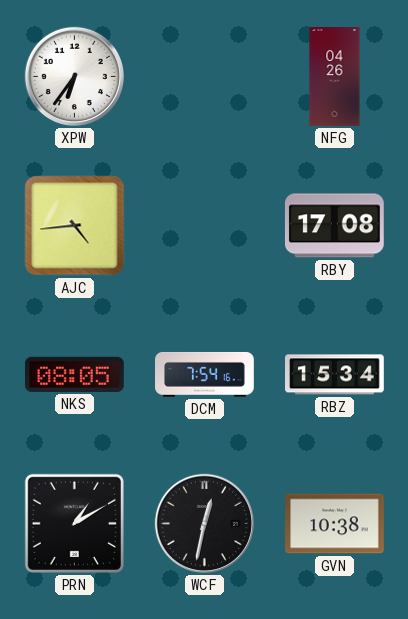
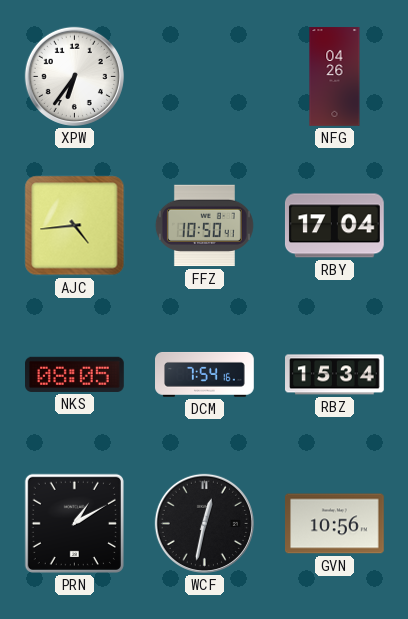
FFZ: none -> 10:50
RBY: 17:08 -> 17:04
GVN: 10:38 -> 10:56
